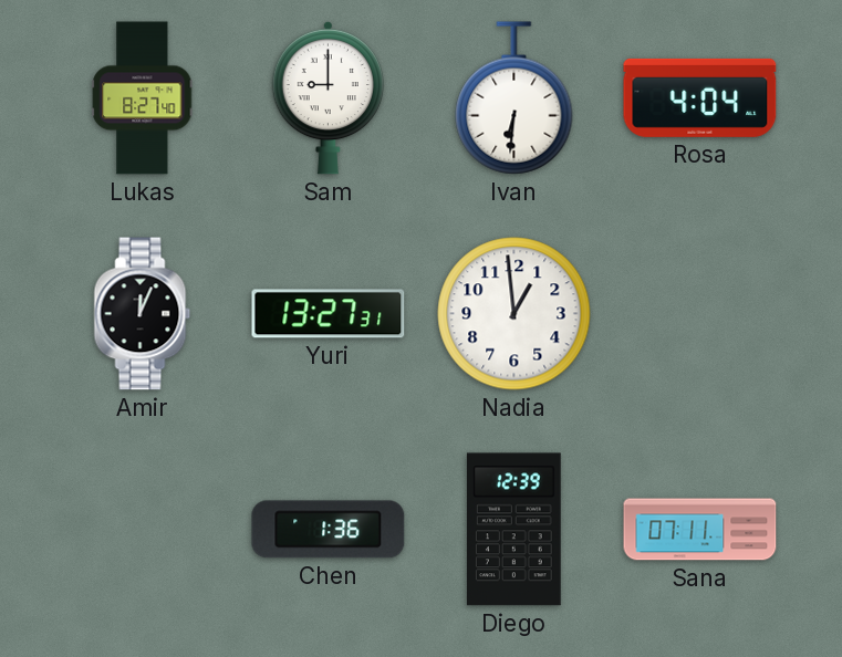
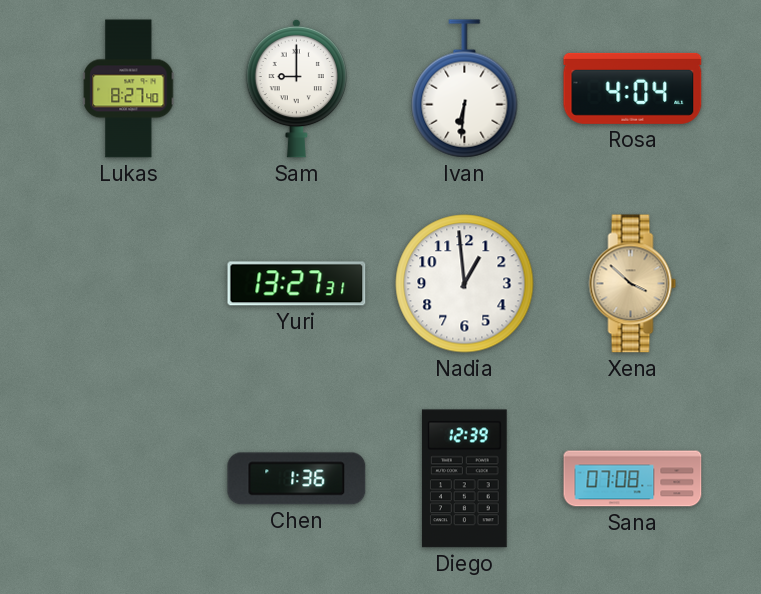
Amir: 12:04 -> none
Xena: none -> 3:52
Sana: 07:11 -> 07:08
